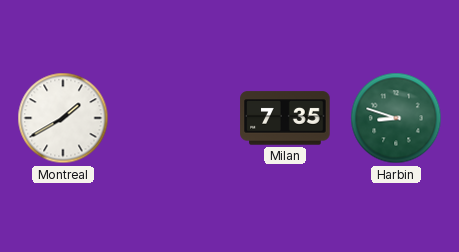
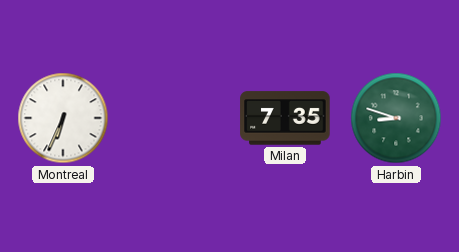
Montreal: 1:40 -> 6:34
